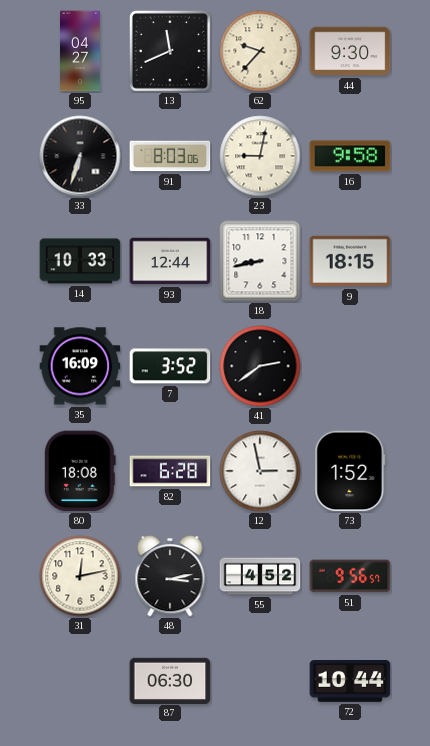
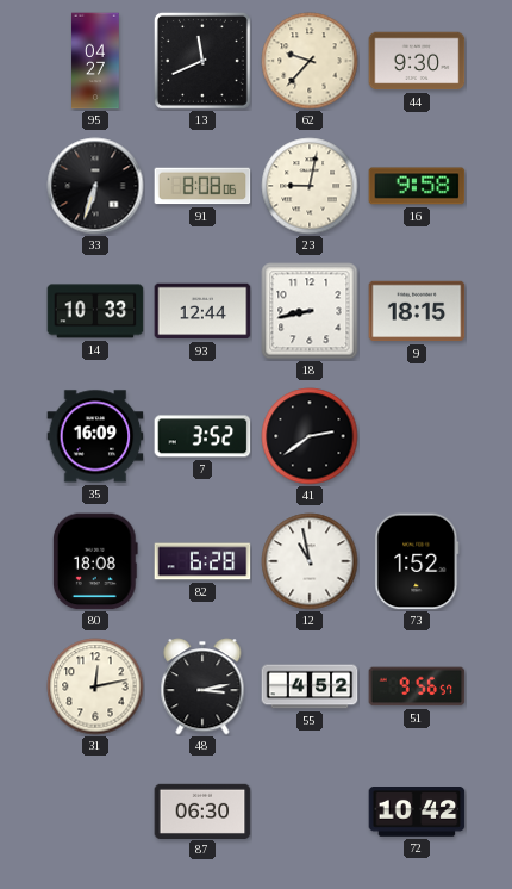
91: 8:03 -> 8:08
12: 2:58 -> 10:58
72: 10:44 -> 10:42
